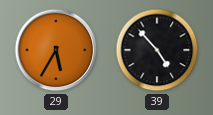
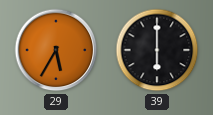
39: 4:53 -> 6:00
